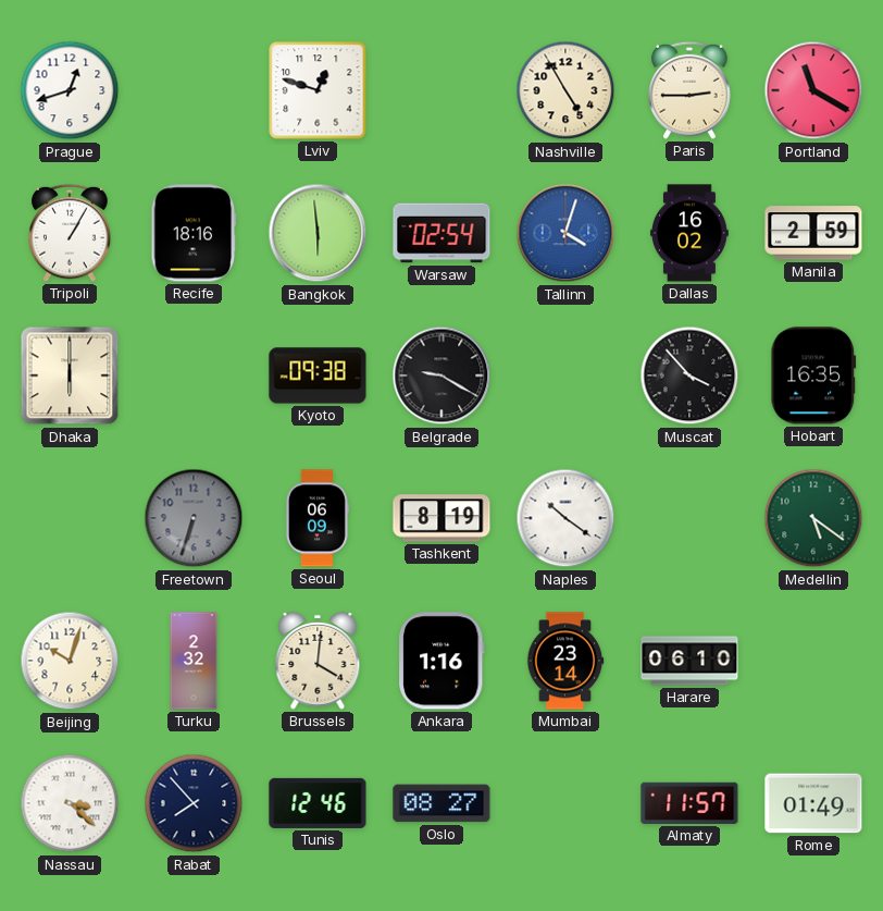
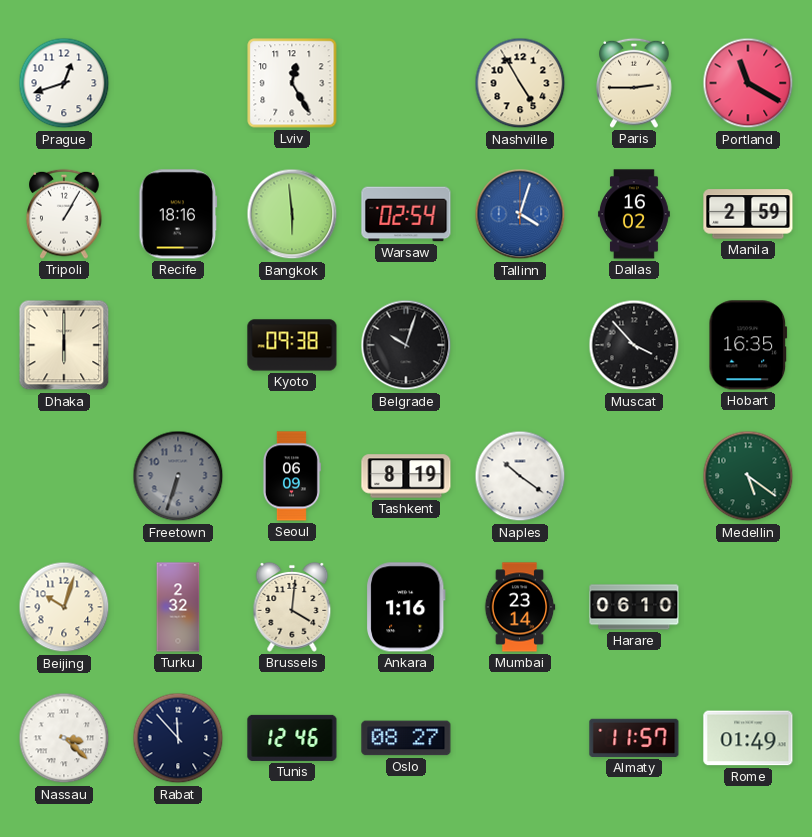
Lviv: 12:48 -> 12:25
Belgrade: 9:20 -> 10:03
Rabat: 7:53 -> 11:53
